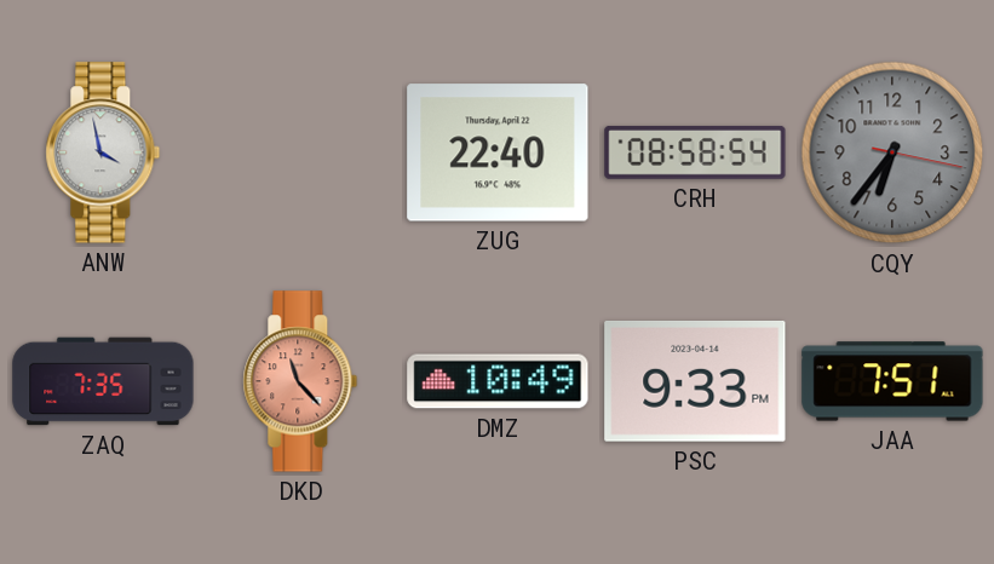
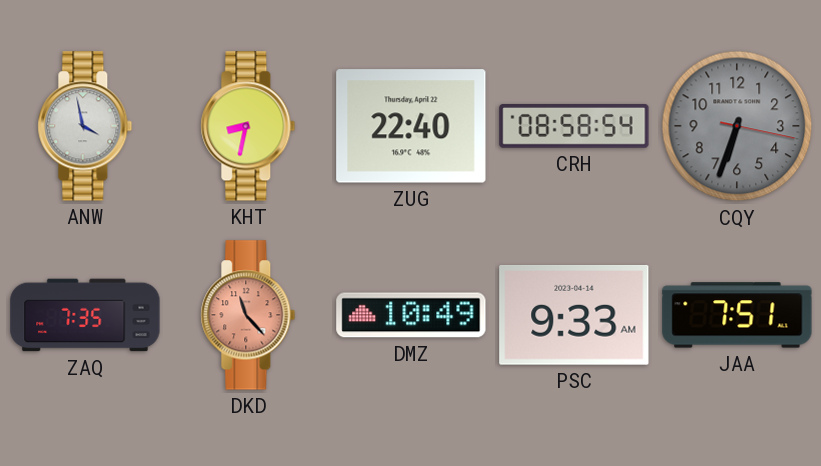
KHT: none -> 8:32
CQY: 6:36 -> 6:33
PSC: 9:33 PM -> 9:33 AM
